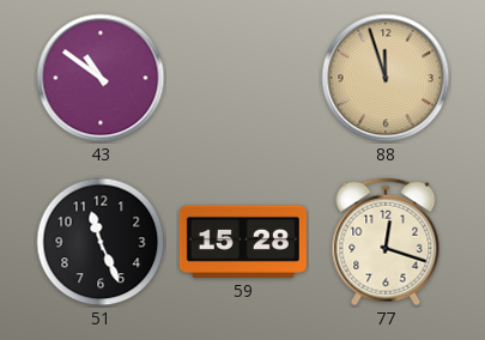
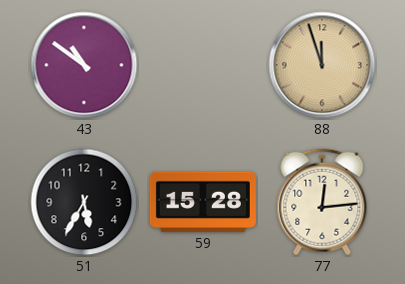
51: 11:26 -> 5:35
77: 12:18 -> 12:14
